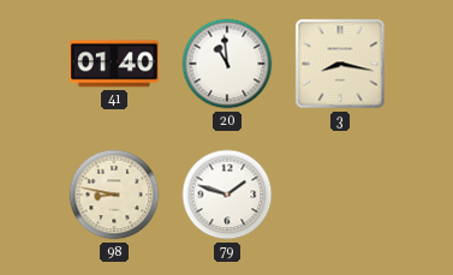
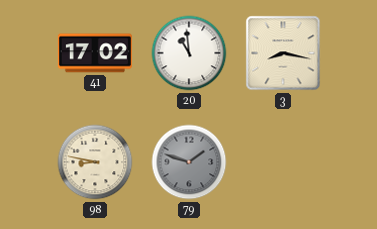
41: 01:40 -> 17:02
79 dial: white -> grey
